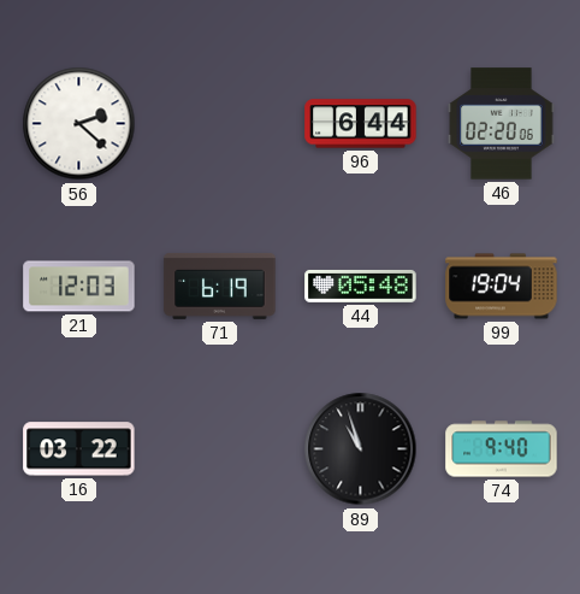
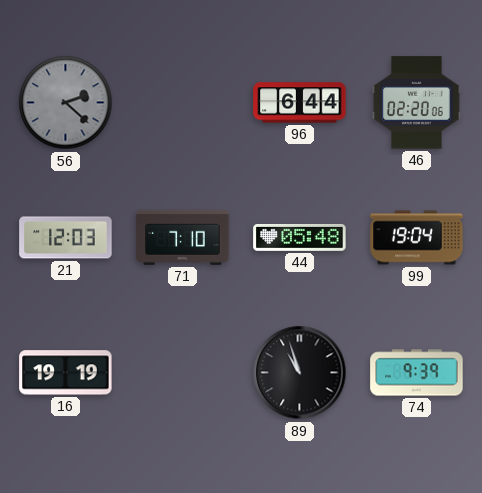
56 dial: white -> grey
71: 6:19 -> 7:10
16: 03:22 -> 19:19
74: 9:40 -> 9:39
